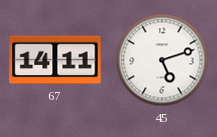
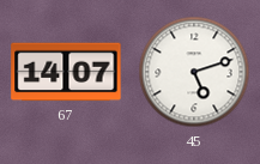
67: 14:11 -> 14:07
